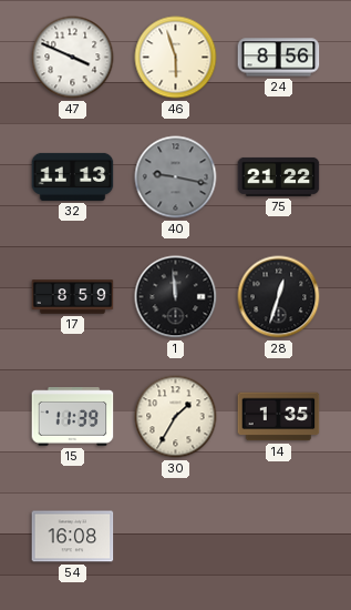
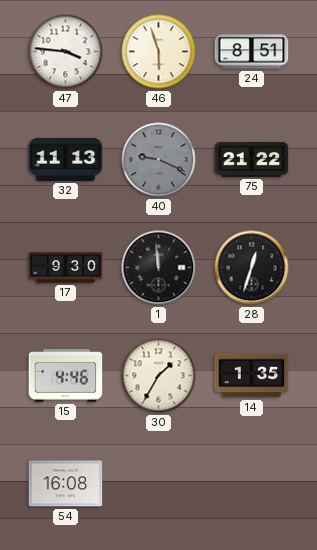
47: 3:49 -> 3:46
24: 8:56 -> 8:51
40: 9:17 -> 9:19
17: 8:59 -> 9:30
15: 11:39 -> 4:46
